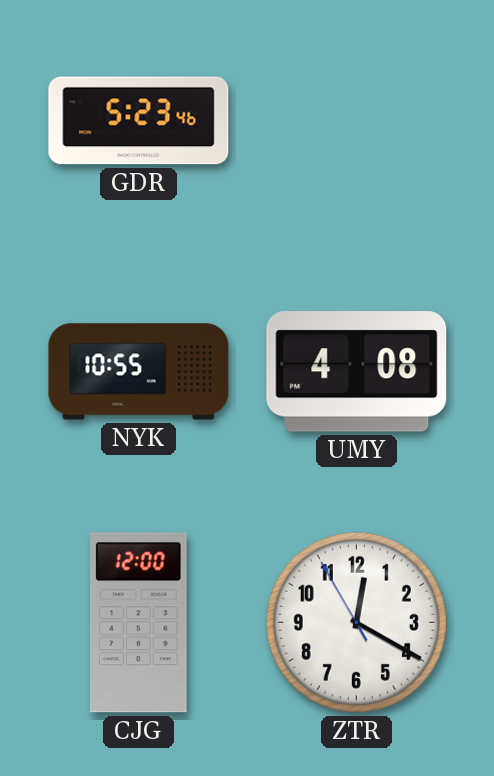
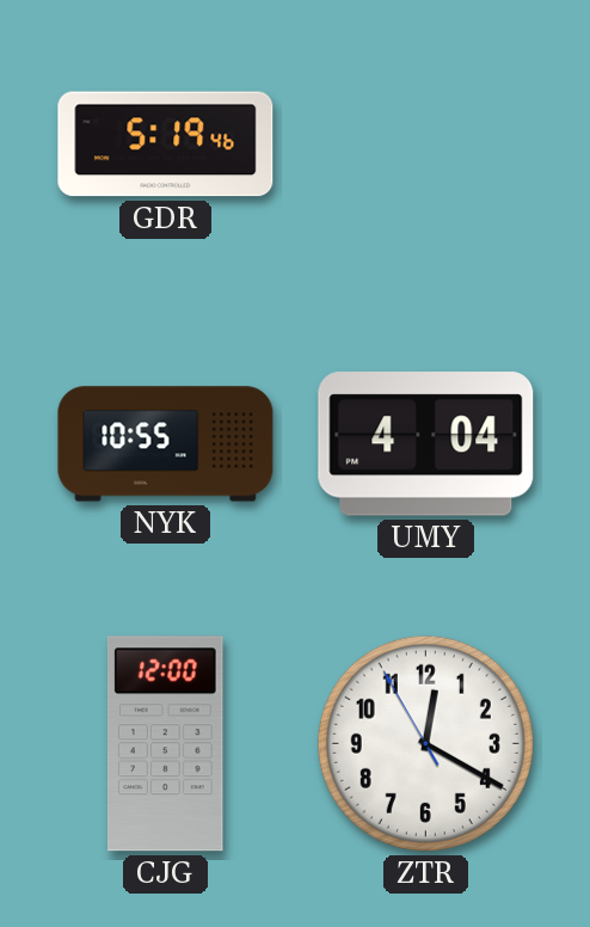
GDR: 5:23 -> 5:19
UMY: 4:08 -> 4:04
